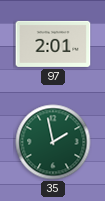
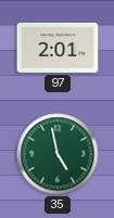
35: 1:58 -> 4:58
